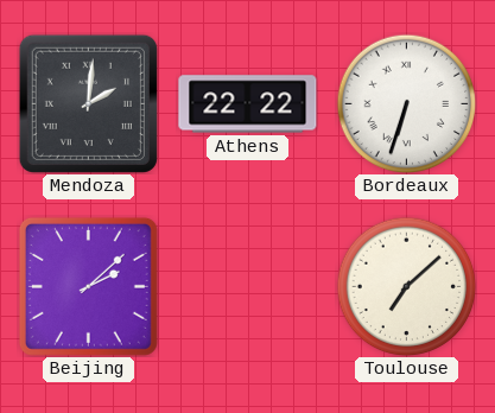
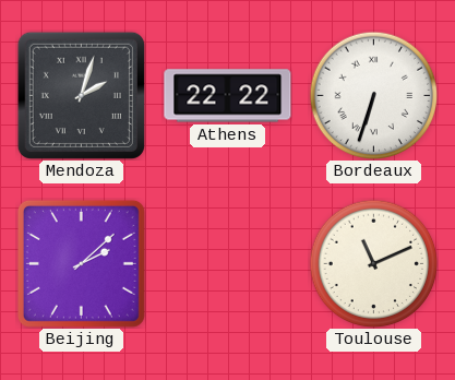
Mendoza: 2:01 -> 2:03
Toulouse: 7:08 -> 11:11
